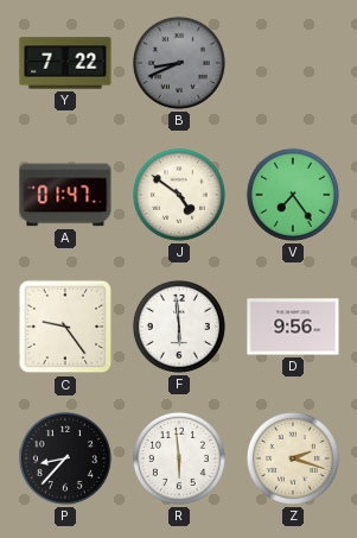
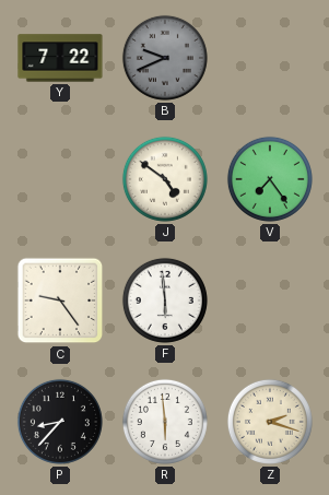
B: 8:41 -> 9:41
A: 01:47 -> none
D: 9:56 -> none
